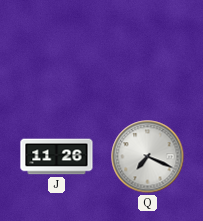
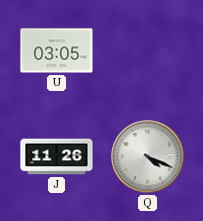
U: none -> 03:05
Q: 7:19 -> 4:19
